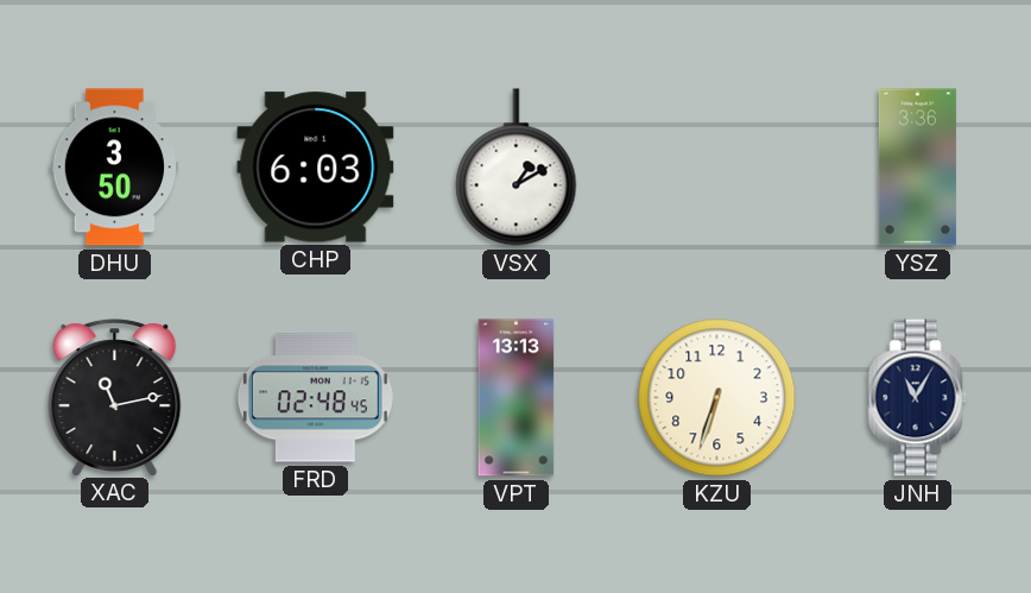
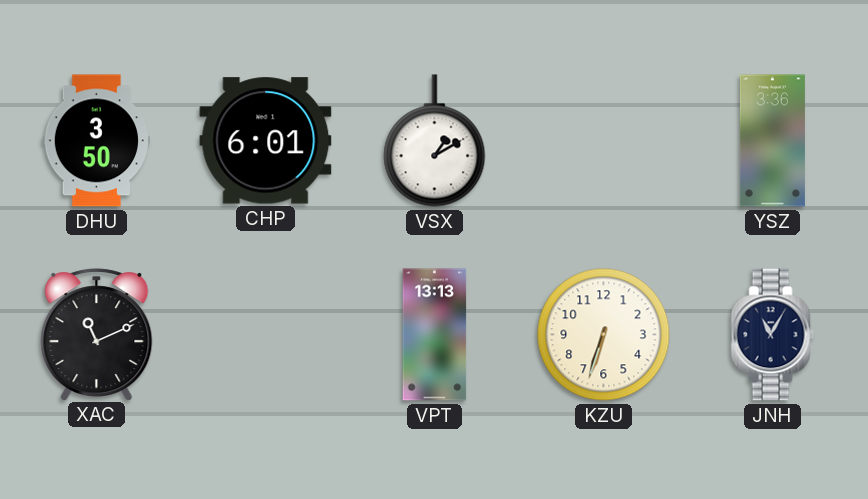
CHP: 6:03 -> 6:01
XAC: 11:13 -> 11:11
FRD: 02:48 -> none
